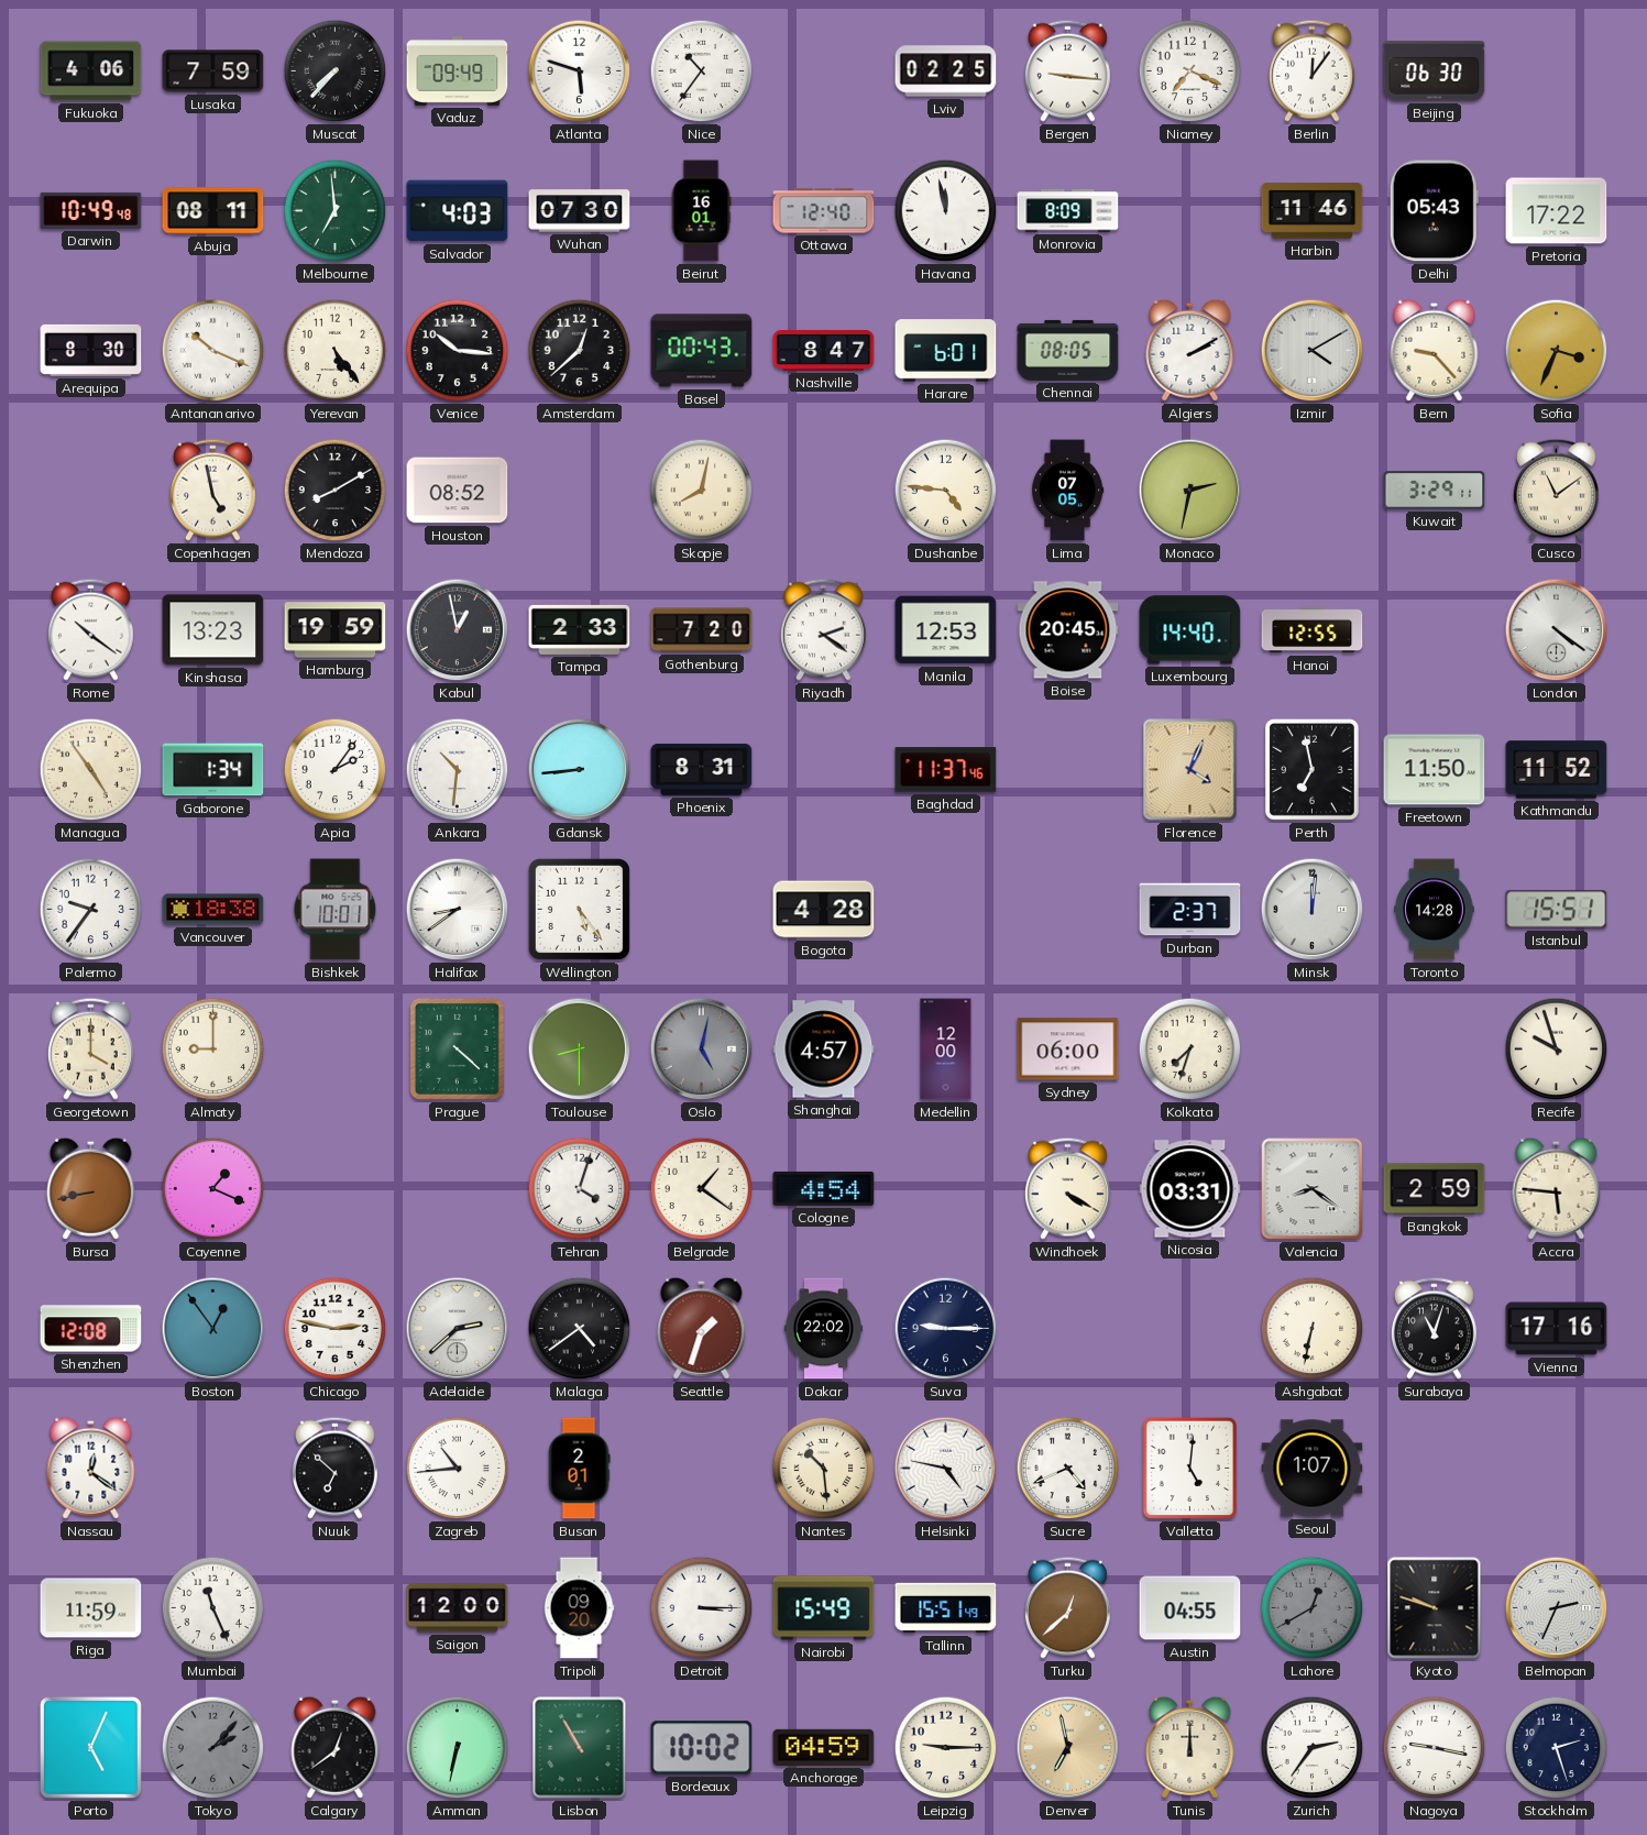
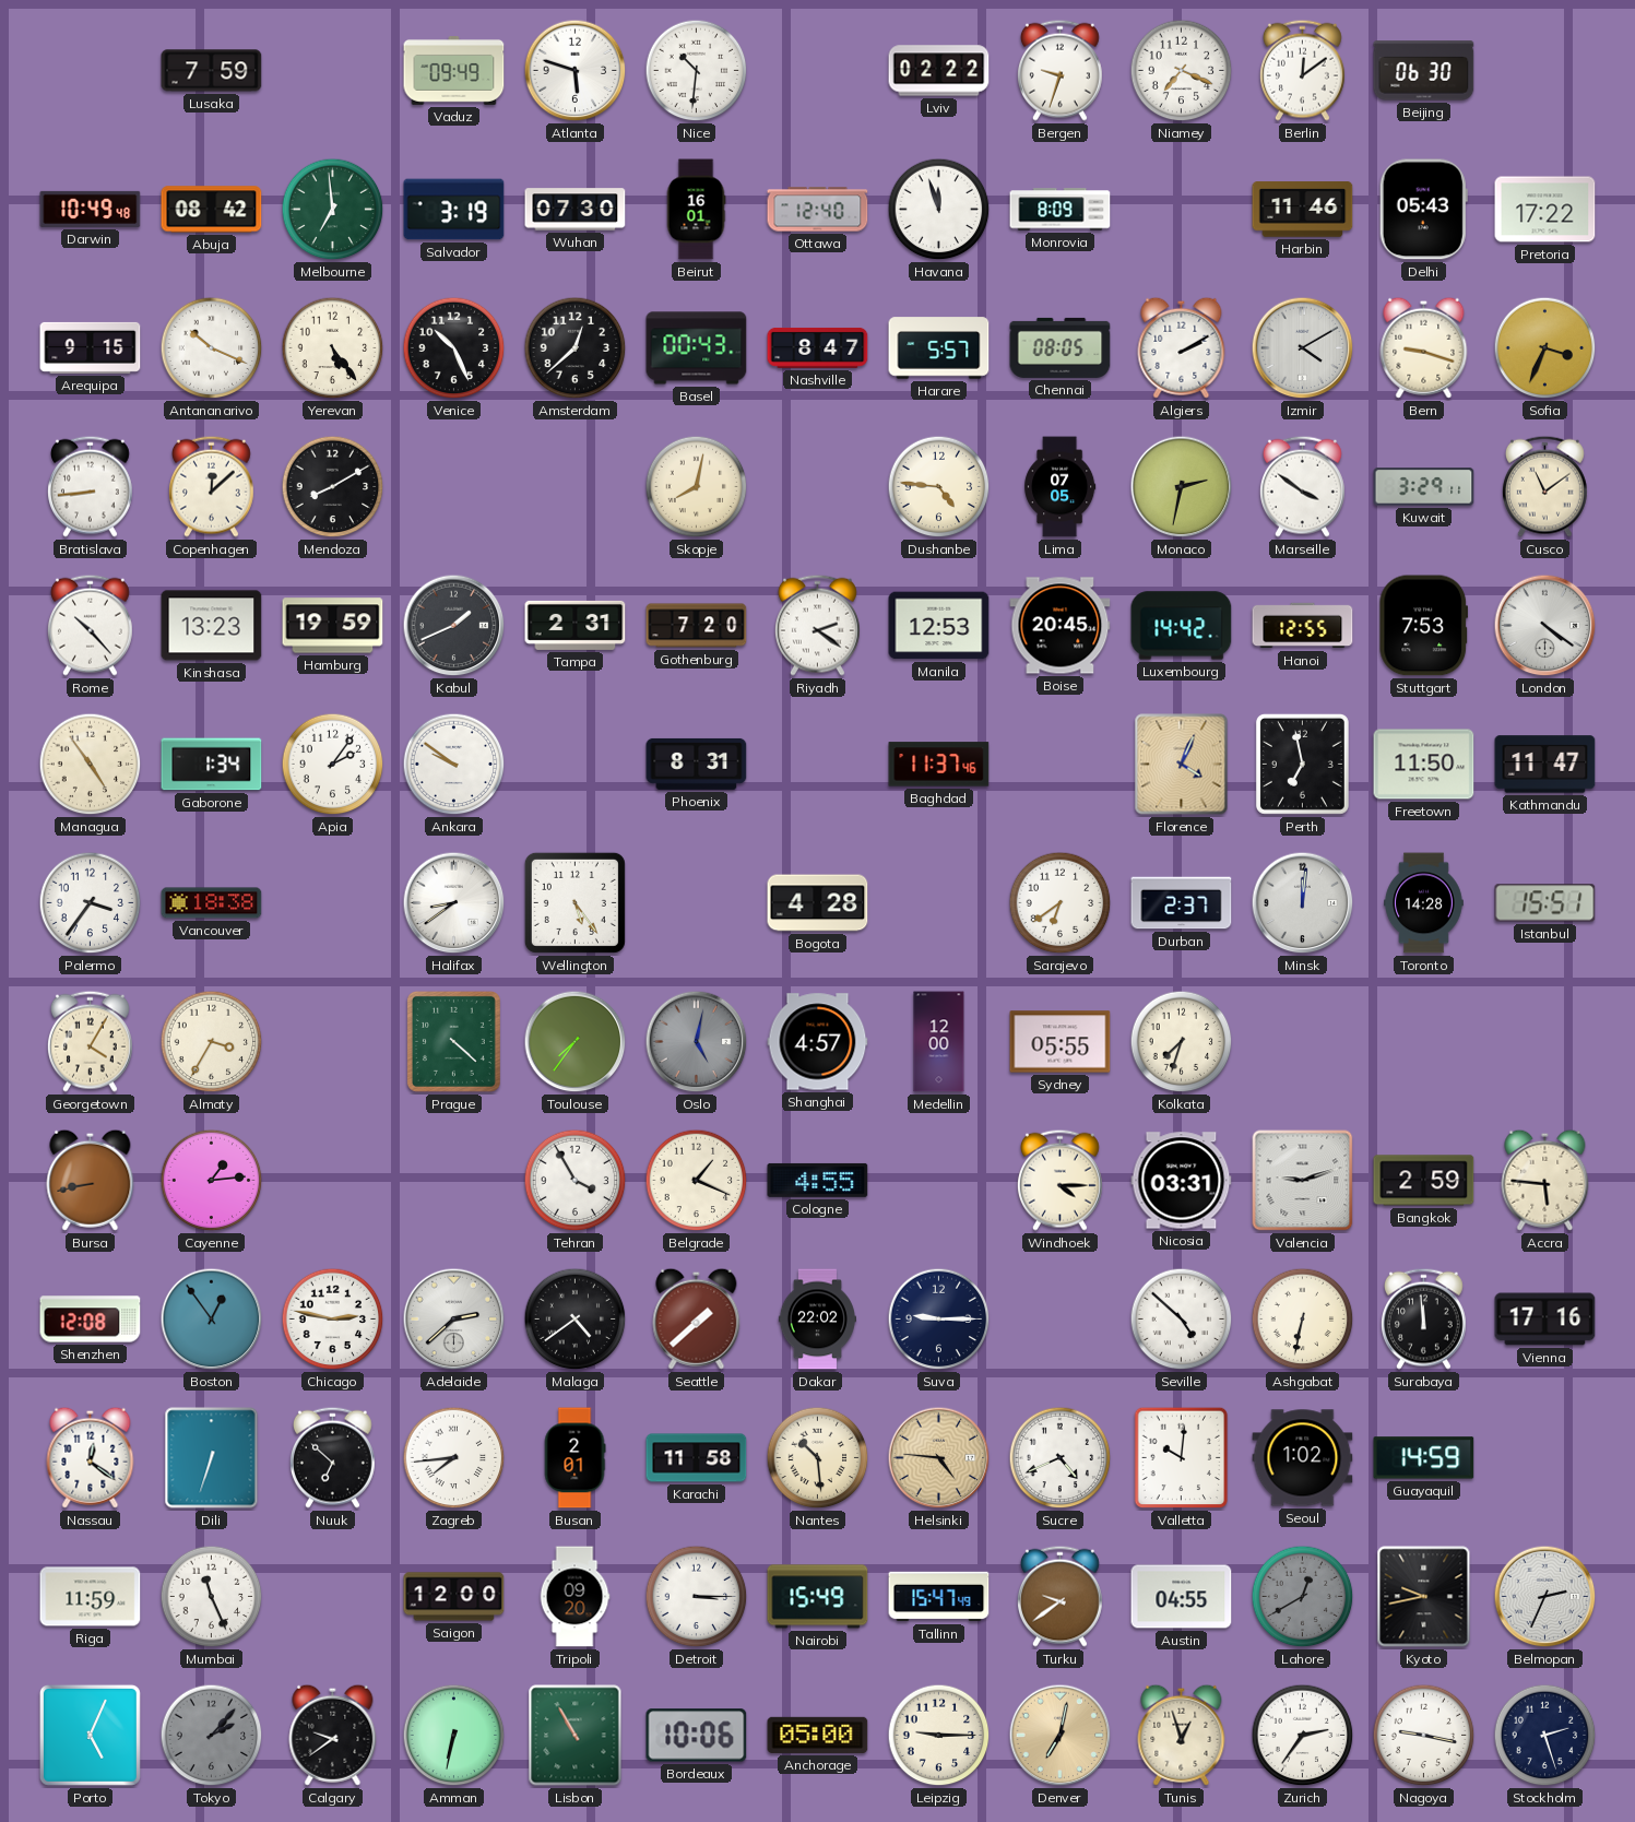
Fukuoka: 4:06 -> none
Muscat: 7:37 -> none
Nice: 10:36 -> 10:31
Lviv: 02:25 -> 02:22
Bergen: 9:16 -> 9:33
Berlin: 12:06 -> 12:09
Abuja: 08:11 -> 08:42
Salvador: 4:03 -> 3:19
Havana: 11:58 -> 11:57
Arequipa: 8:30 -> 9:15
Venice: 10:16 -> 10:26
Harare: 6:01 -> 5:57
Bern: 9:23 -> 9:18
Bratislava: none -> 8:44
Copenhagen: 4:58 -> 12:08
Houston: 08:52 -> none
Marseille: none -> 3:51
Rome: 10:21 -> 10:23
Kabul: 12:58 -> 1:41
Tampa: 2:33 -> 2:31
Luxembourg: 14:40 -> 14:42
Stuttgart: none -> 7:53
Ankara: 10:31 -> 9:51
Gdansk: 8:44 -> none
Kathmandu: 11:52 -> 11:47
Palermo: 9:36 -> 3:36
Bishkek: 10:01 -> none
Sarajevo: none -> 6:39
Georgetown: 4:00 -> 4:05
Almaty: 9:00 -> 3:35
Toulouse: 8:30 -> 7:36
Sydney: 06:00 -> 05:55
Recife: 9:57 -> none
Cayenne: 1:19 -> 1:14
Tehran: 4:03 -> 3:55
Belgrade: 1:21 -> 1:19
Cologne: 4:54 -> 4:55
Windhoek: 4:20 -> 4:15
Valencia: 8:21 -> 9:12
Seattle: 1:33 -> 1:38
Seville: none -> 4:52
Surabaya: 11:03 -> 11:59
Dili: none -> 6:33
Zagreb: 10:44 -> 7:44
Karachi: none -> 11:58
Helsinki: 4:47 -> 4:46
Helsinki dial: white -> champagne
Valletta: 5:01 -> 10:01
Seoul: 1:07 -> 1:02
Guayaquil: none -> 14:59
Tallinn: 15:51 -> 15:47
Turku: 12:38 -> 9:39
Kyoto: 9:48 -> 9:43
Calgary: 12:39 -> 9:39
Bordeaux: 10:02 -> 10:06
Anchorage: 04:59 -> 05:00
Denver: 6:58 -> 7:02
Tunis: 12:00 -> 12:57
